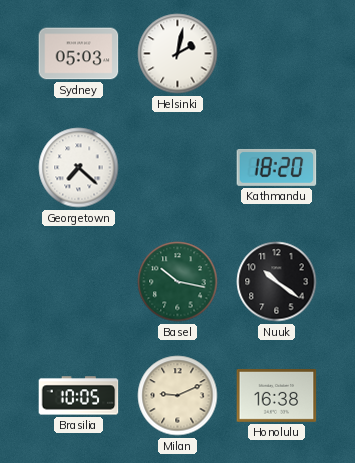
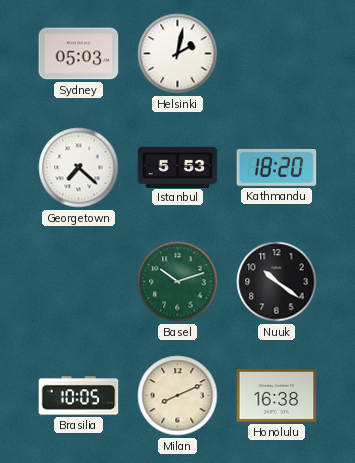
Istanbul: none -> 5:53
Basel: 10:17 -> 10:12
Milan: 9:11 -> 8:11
